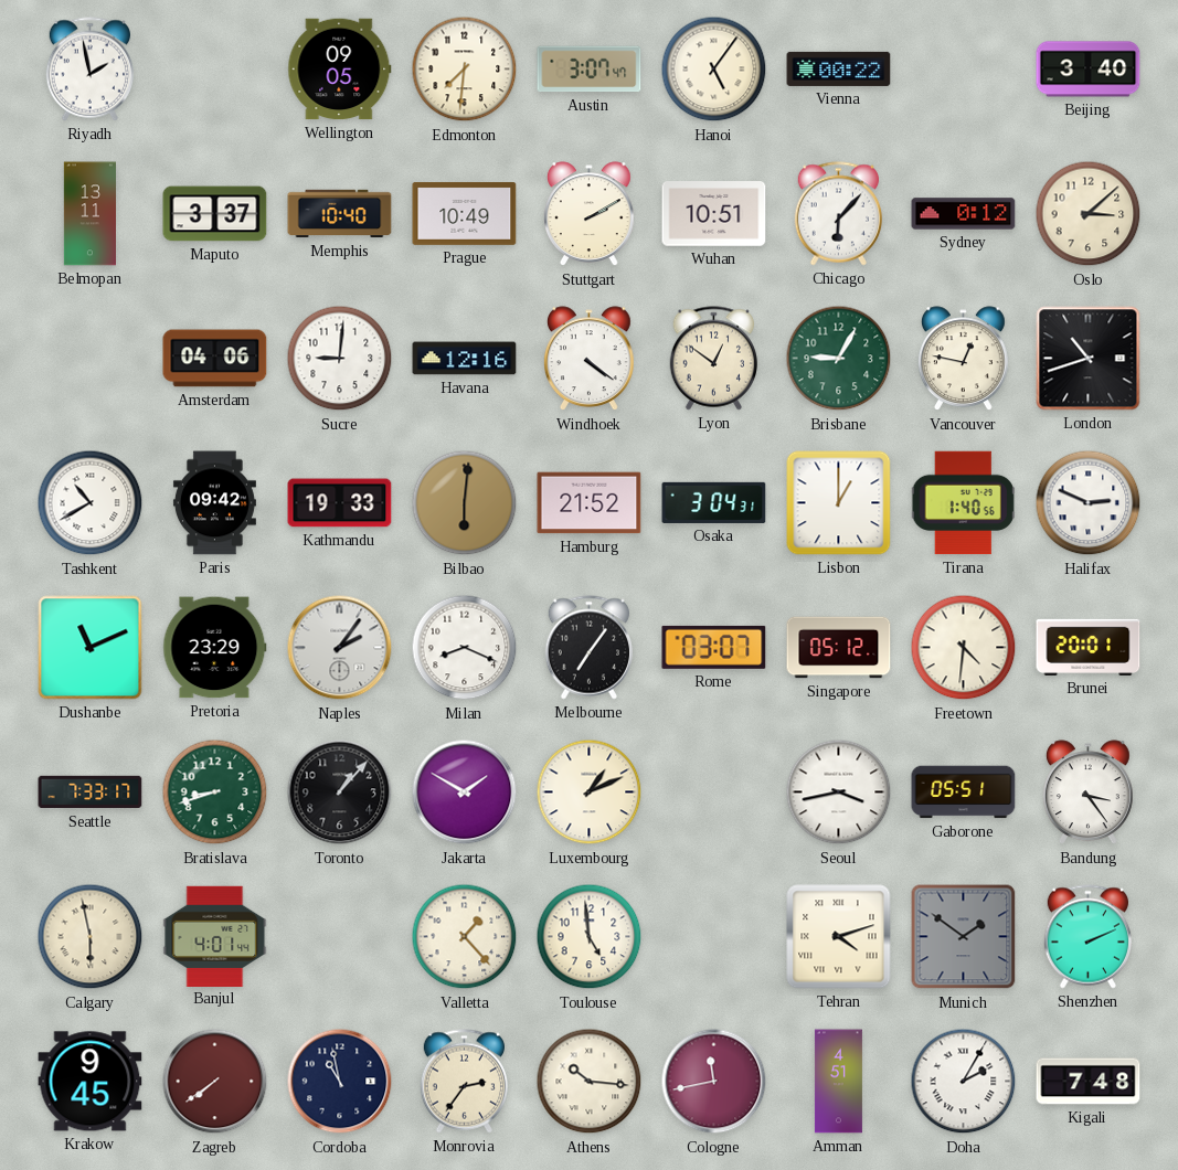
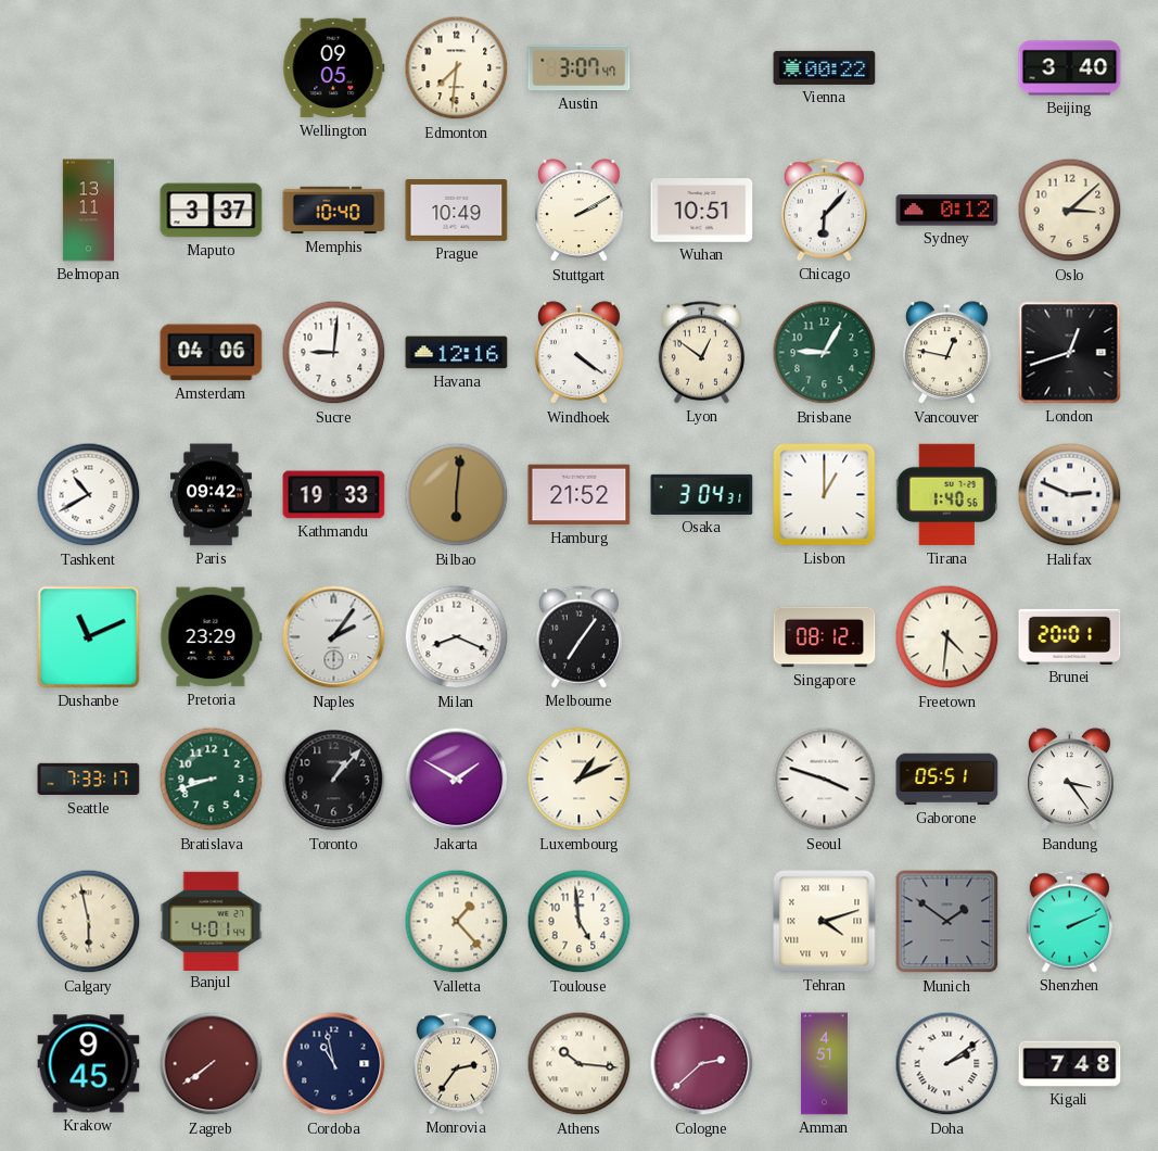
Riyadh: 1:58 -> none
Hanoi: 5:06 -> none
London: 10:42 -> 12:42
Rome: 03:07 -> none
Singapore: 05:12 -> 08:12
Seoul: 3:43 -> 3:48
Cologne: 11:43 -> 2:38
Doha: 2:05 -> 2:09
